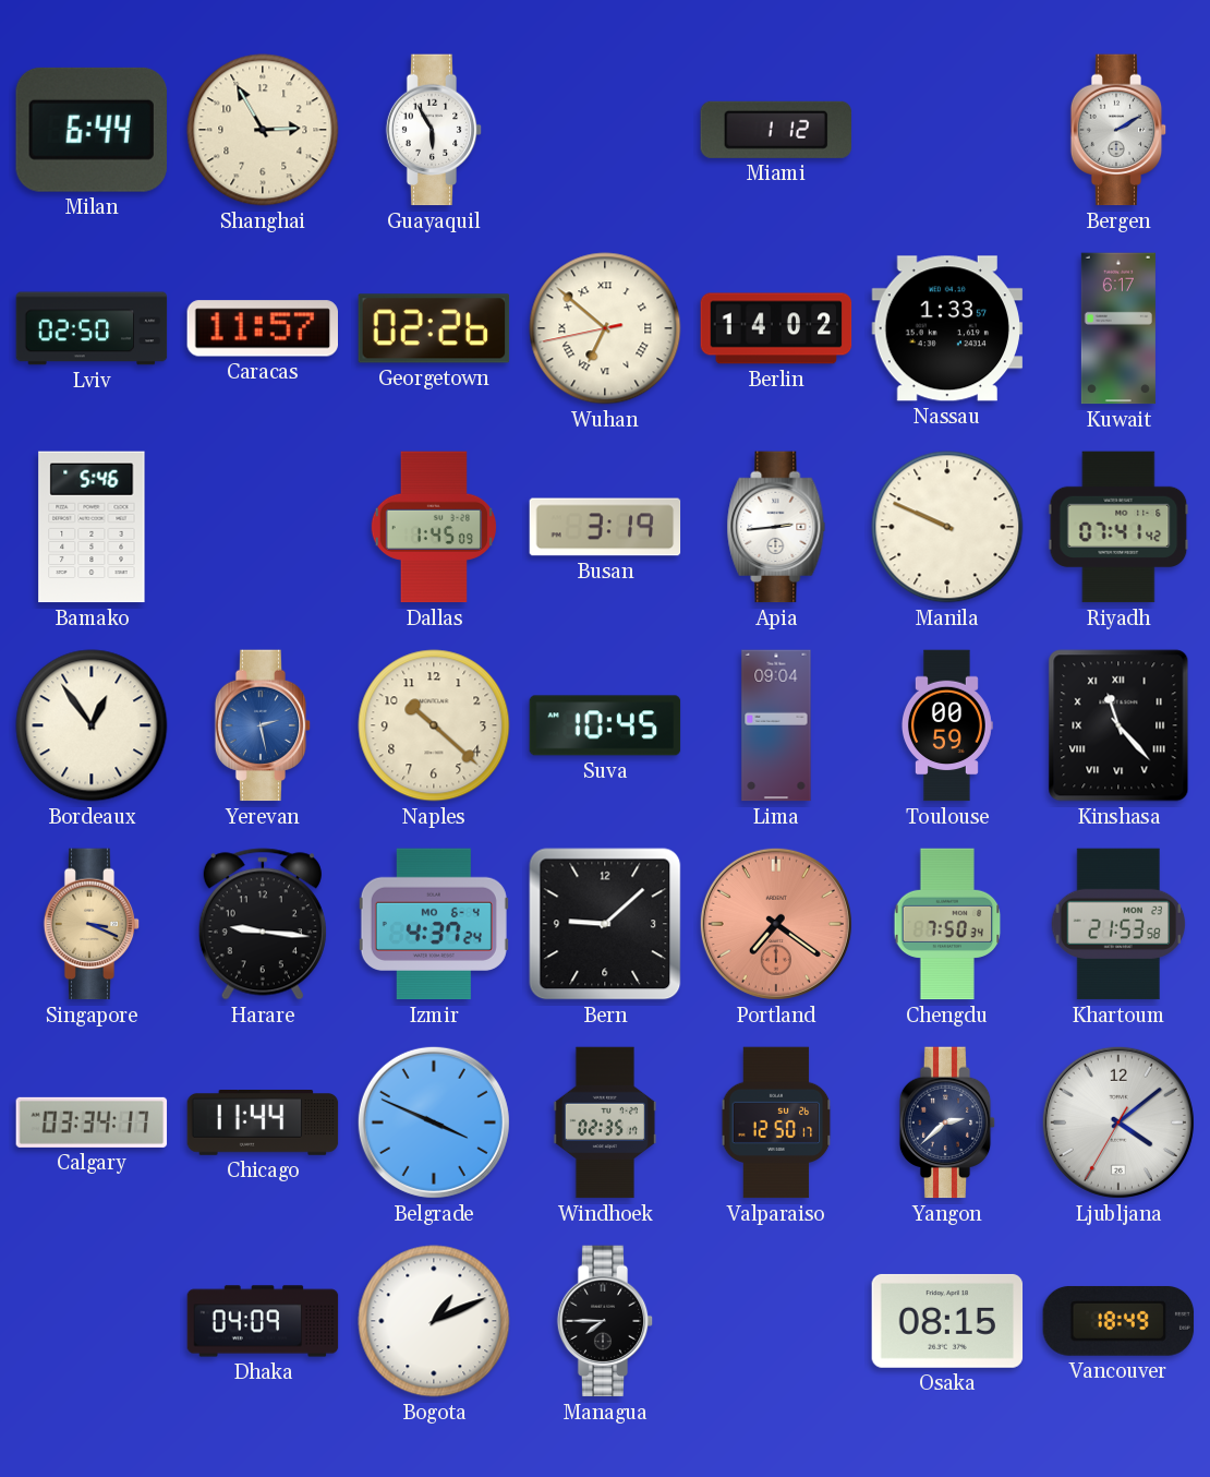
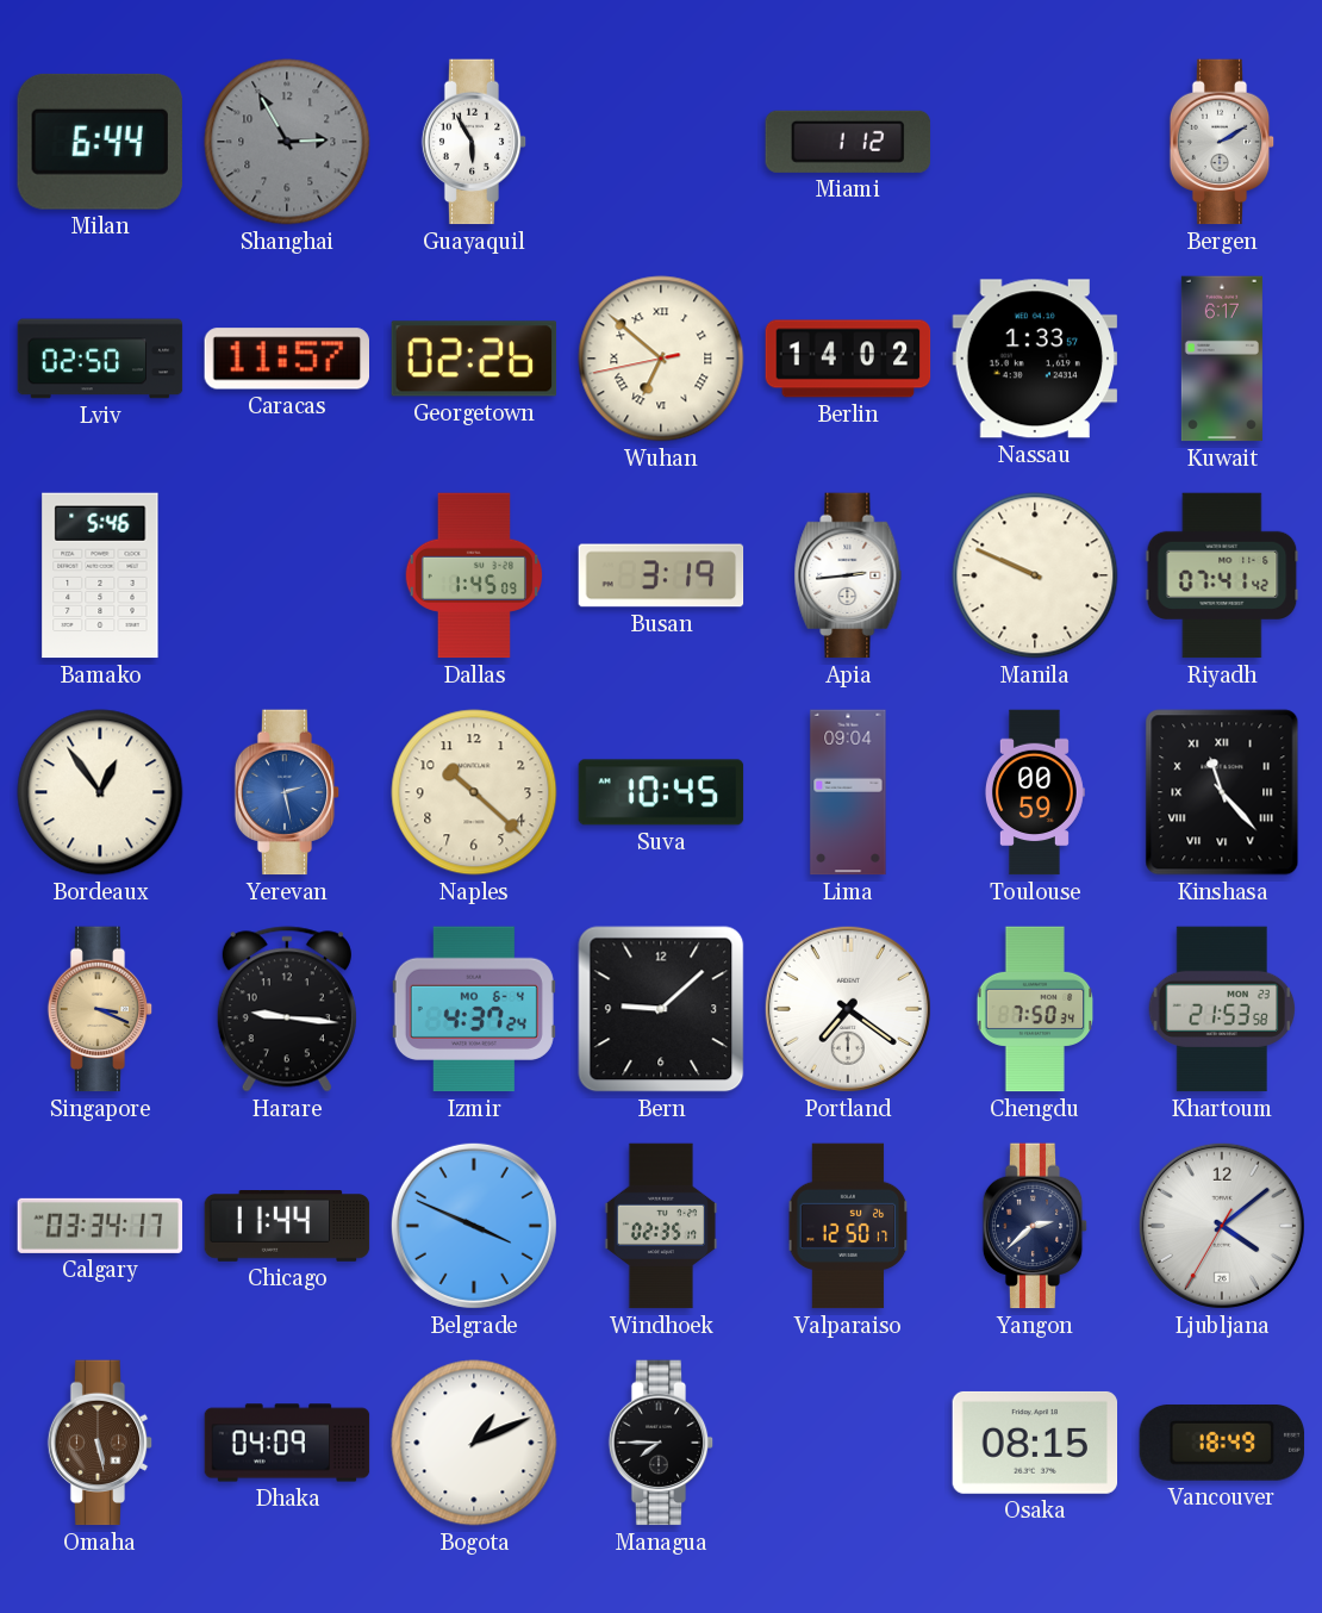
Shanghai dial: cream -> grey
Portland dial: salmon -> white
Omaha: none -> 5:28
